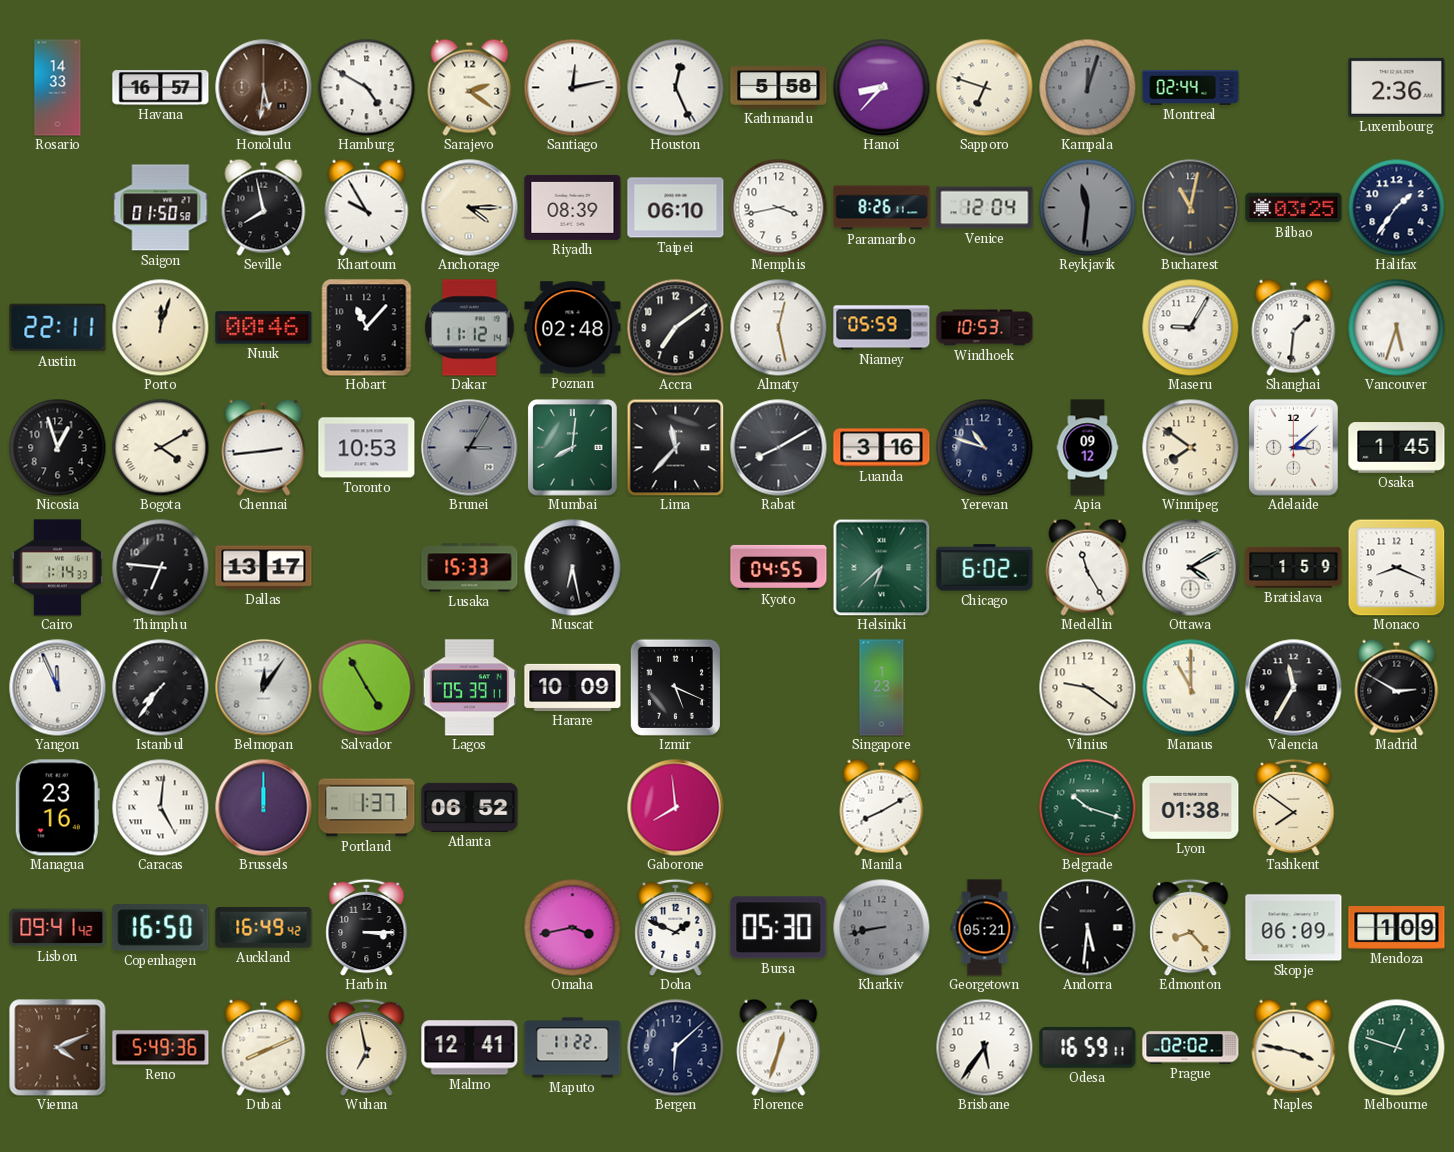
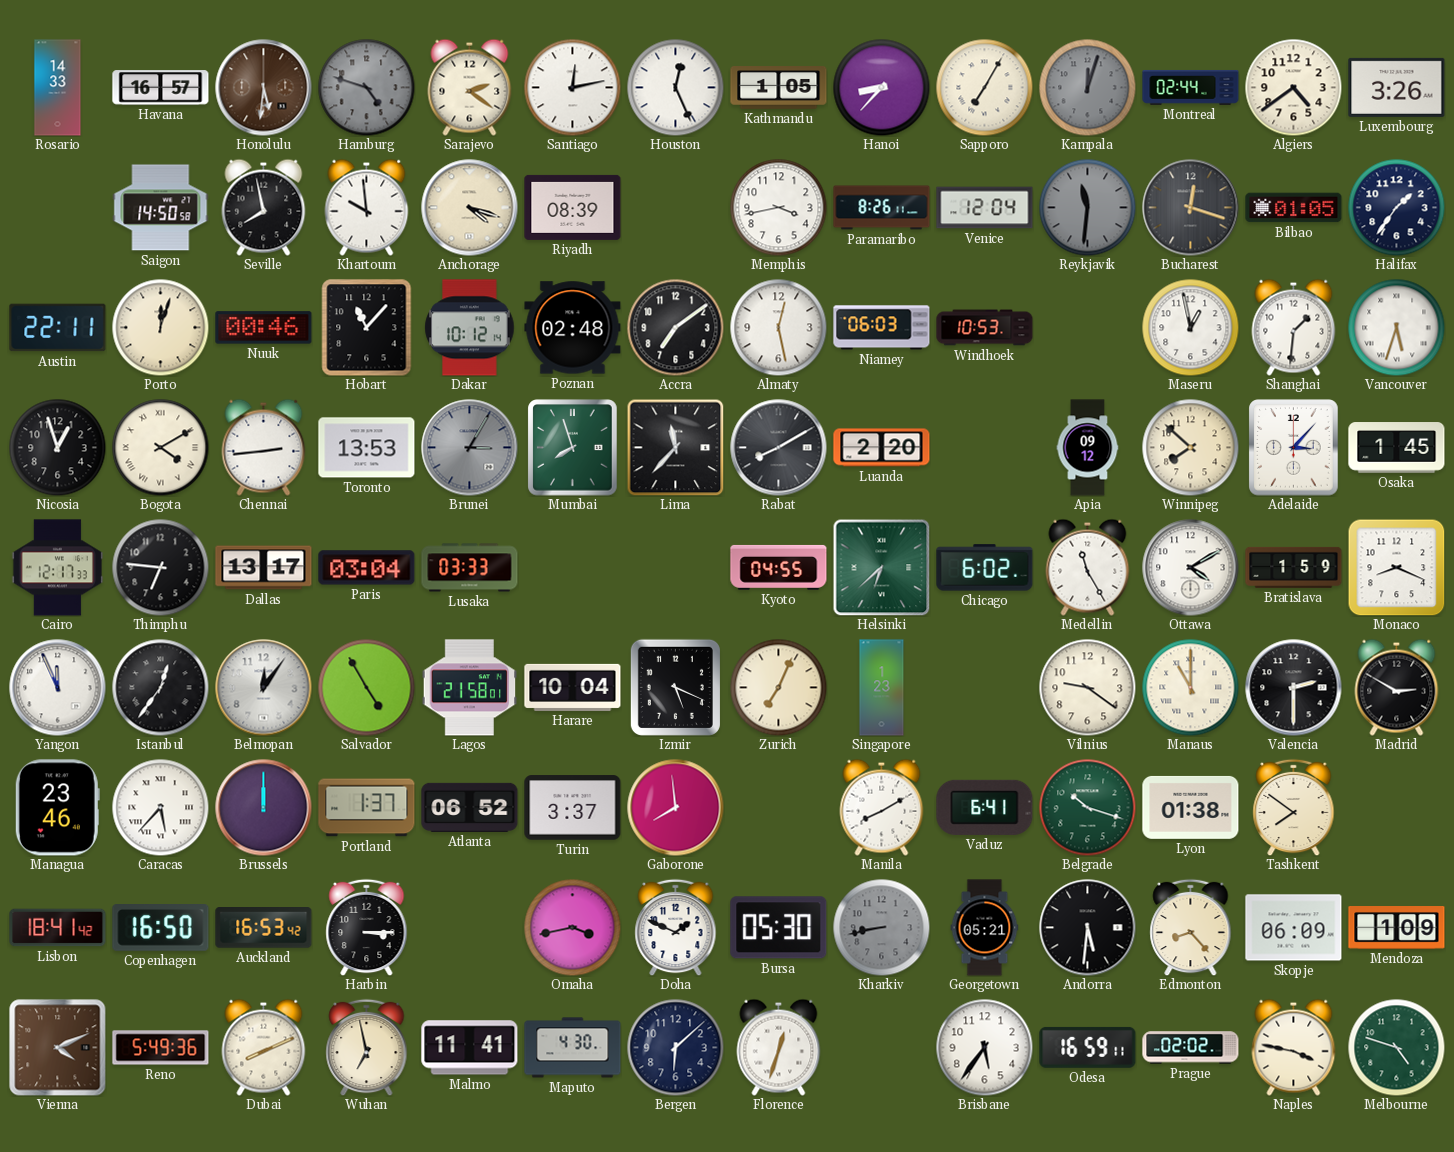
Hamburg: 4:50 -> 4:48
Hamburg dial: white -> grey
Kathmandu: 5:58 -> 1:05
Sapporo: 6:48 -> 7:05
Algiers: none -> 4:39
Luxembourg: 2:36 -> 3:26
Saigon: 01:50 -> 14:50
Khartoum: 9:55 -> 9:59
Anchorage: 4:15 -> 4:18
Taipei: 06:10 -> none
Bucharest: 11:02 -> 12:18
Bilbao: 03:25 -> 01:05
Dakar: 11:12 -> 10:12
Niamey: 05:59 -> 06:03
Maseru: 9:05 -> 12:58
Toronto: 10:53 -> 13:53
Mumbai: 8:01 -> 7:57
Luanda: 3:16 -> 2:20
Yerevan: 10:48 -> none
Winnipeg: 7:51 -> 7:52
Adelaide: 3:08 -> 3:07
Cairo: 1:14 -> 12:17
Paris: none -> 03:04
Lusaka: 15:33 -> 03:33
Muscat: 6:28 -> none
Istanbul: 7:36 -> 12:36
Lagos: 05:39 -> 21:58
Harare: 10:09 -> 10:04
Zurich: none -> 7:04
Valencia: 11:35 -> 2:30
Managua: 23:16 -> 23:46
Caracas: 5:01 -> 5:37
Turin: none -> 3:37
Vaduz: none -> 6:41
Lisbon: 09:41 -> 18:41
Auckland: 16:49 -> 16:53
Malmo: 12:41 -> 11:41
Maputo: 11:22 -> 4:30
Melbourne: 12:48 -> 4:48
